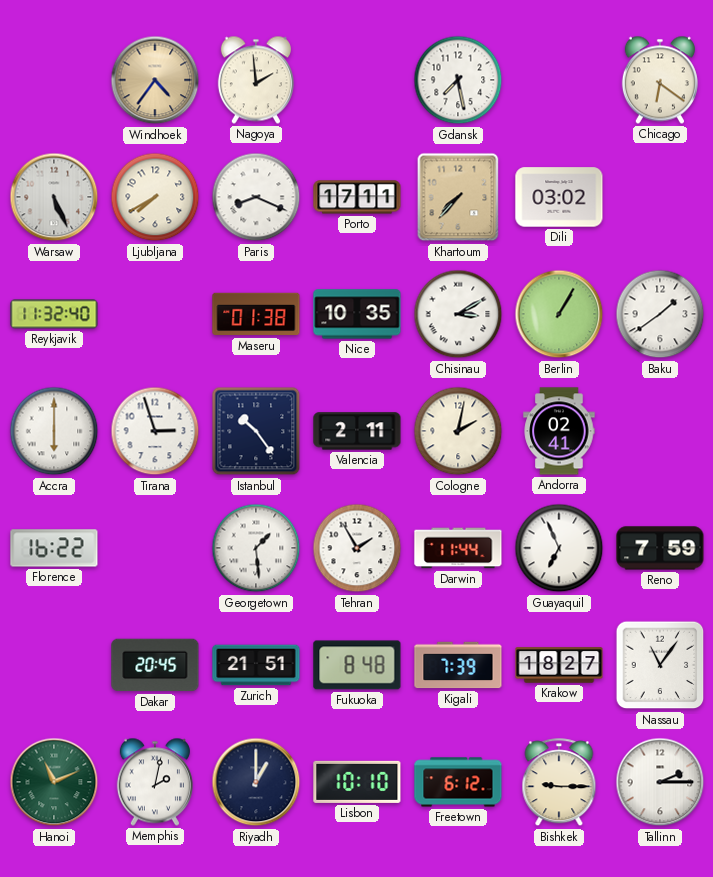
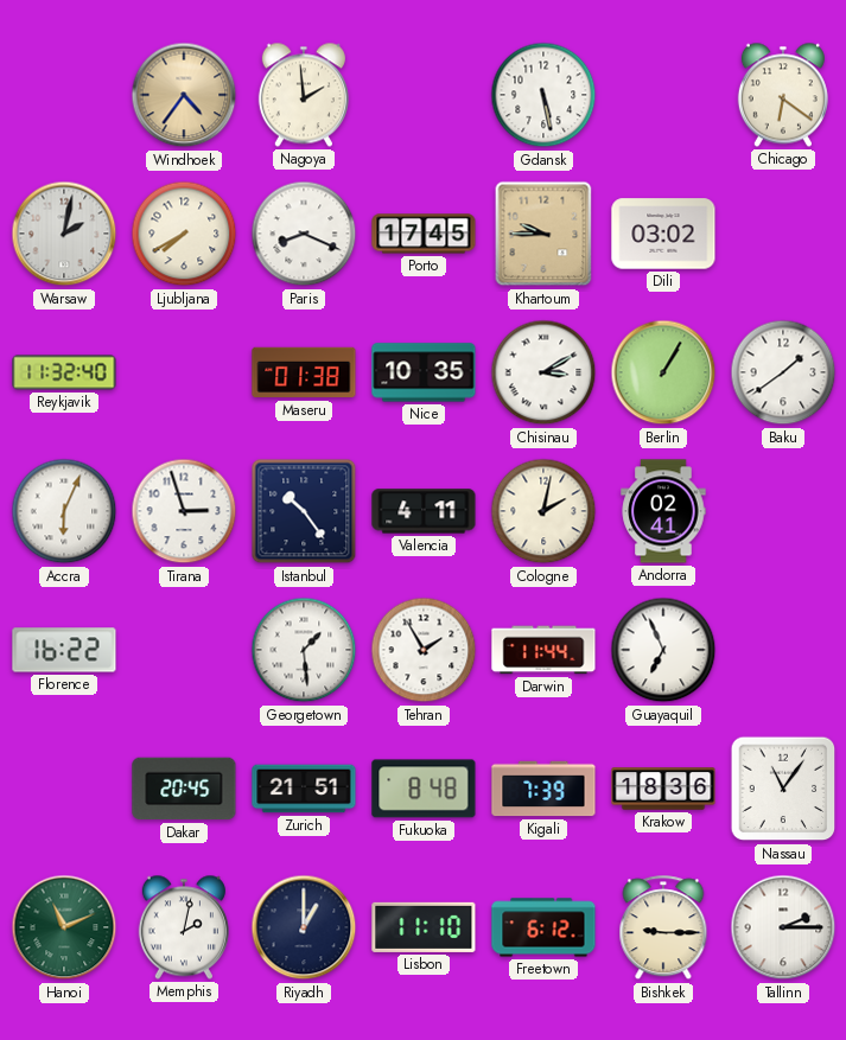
Gdansk: 7:28 -> 5:28
Warsaw: 5:26 -> 2:02
Porto: 17:11 -> 17:45
Khartoum: 7:37 -> 9:45
Accra: 6:00 -> 6:04
Valencia: 2:11 -> 4:11
Reno: 7:59 -> none
Krakow: 18:27 -> 18:36
Lisbon: 10:10 -> 11:10
